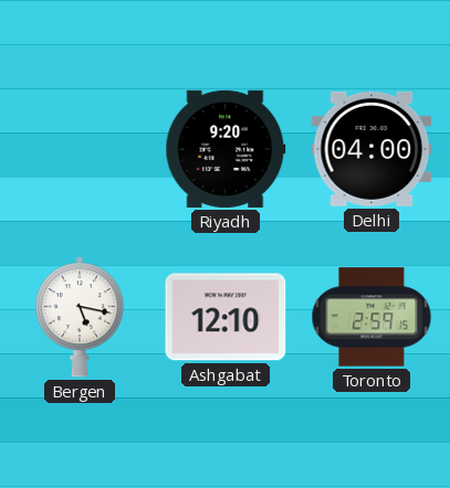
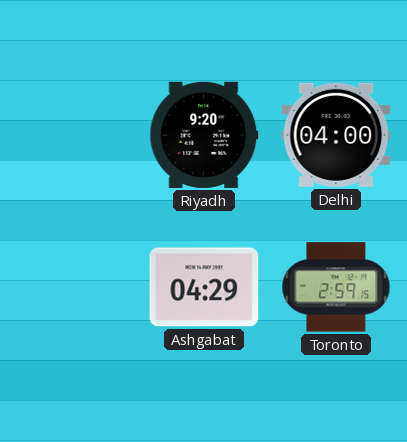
Bergen: 5:17 -> none
Ashgabat: 12:10 -> 04:29
